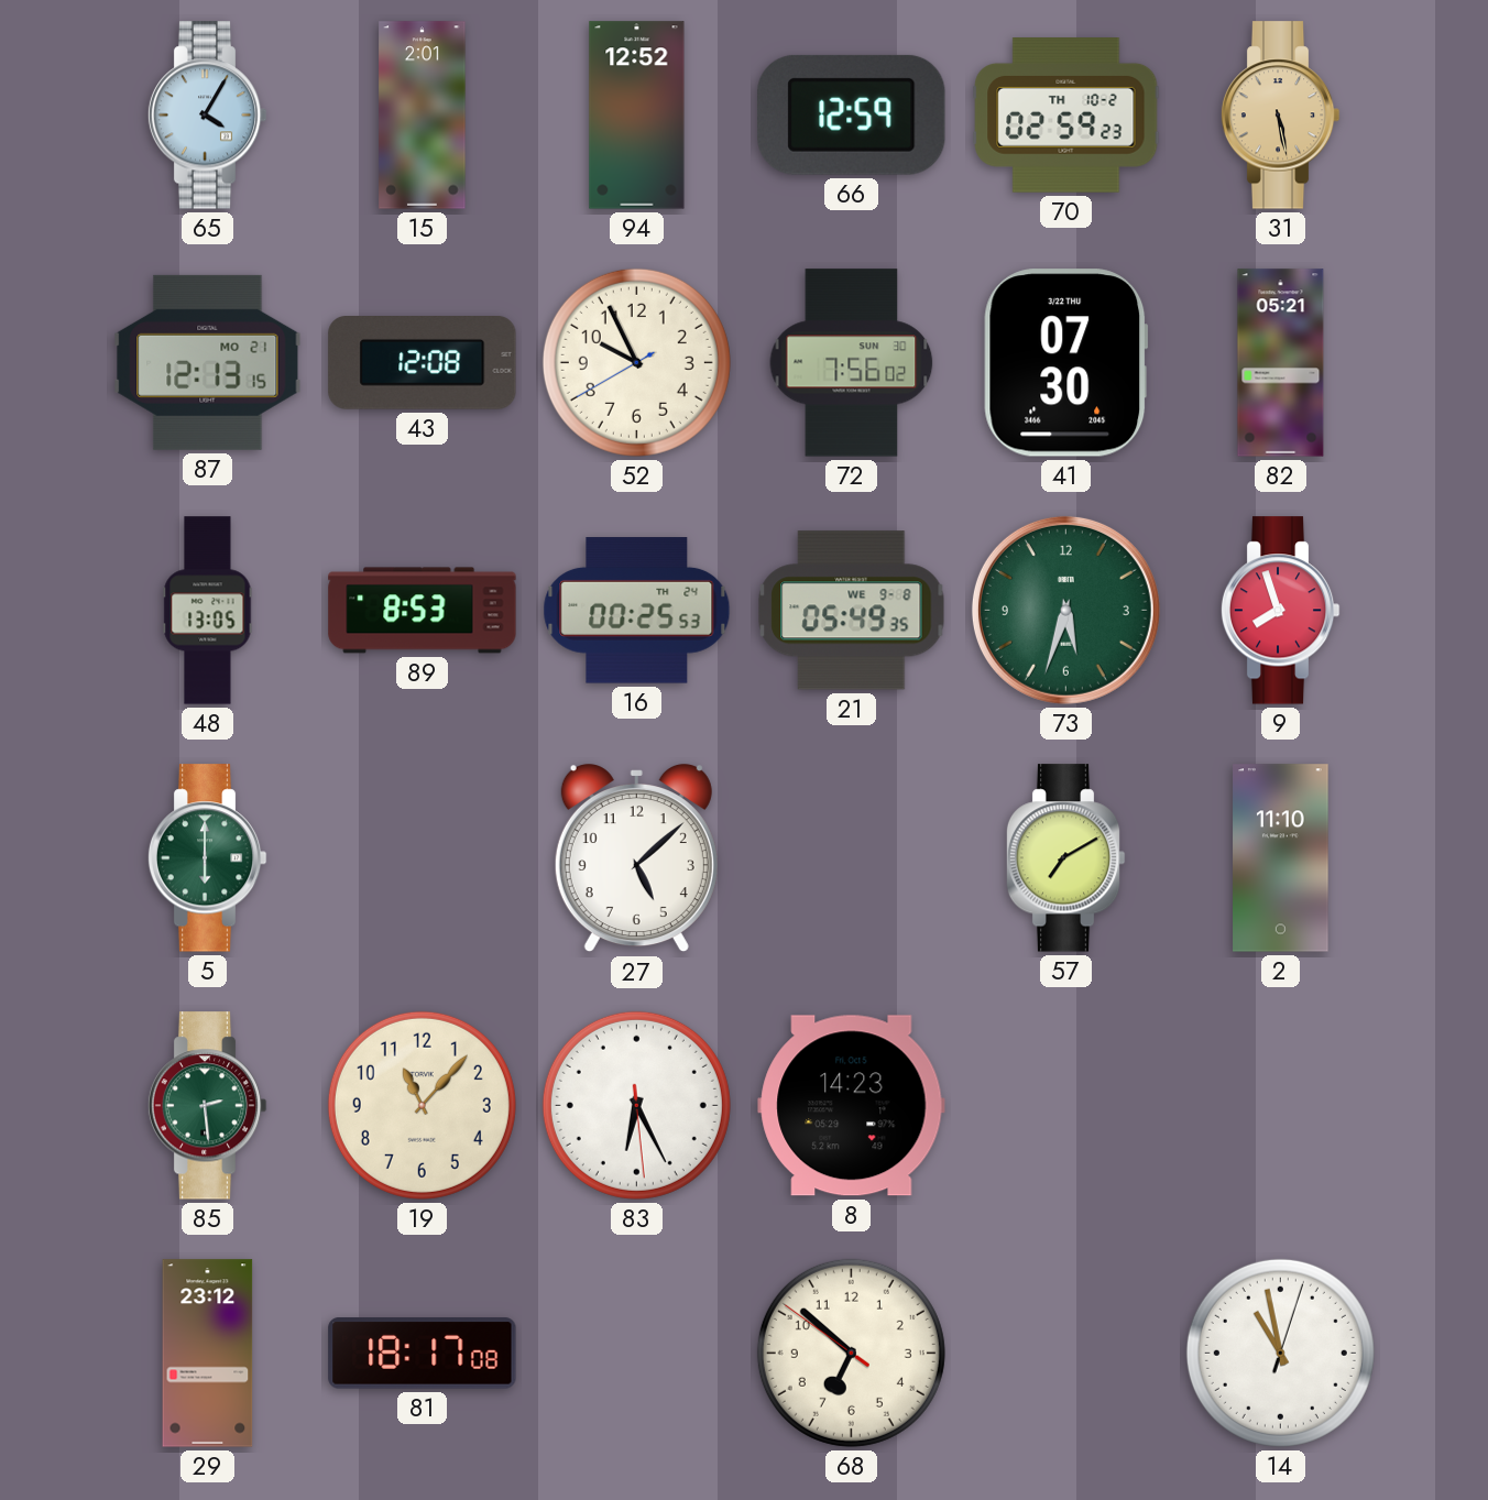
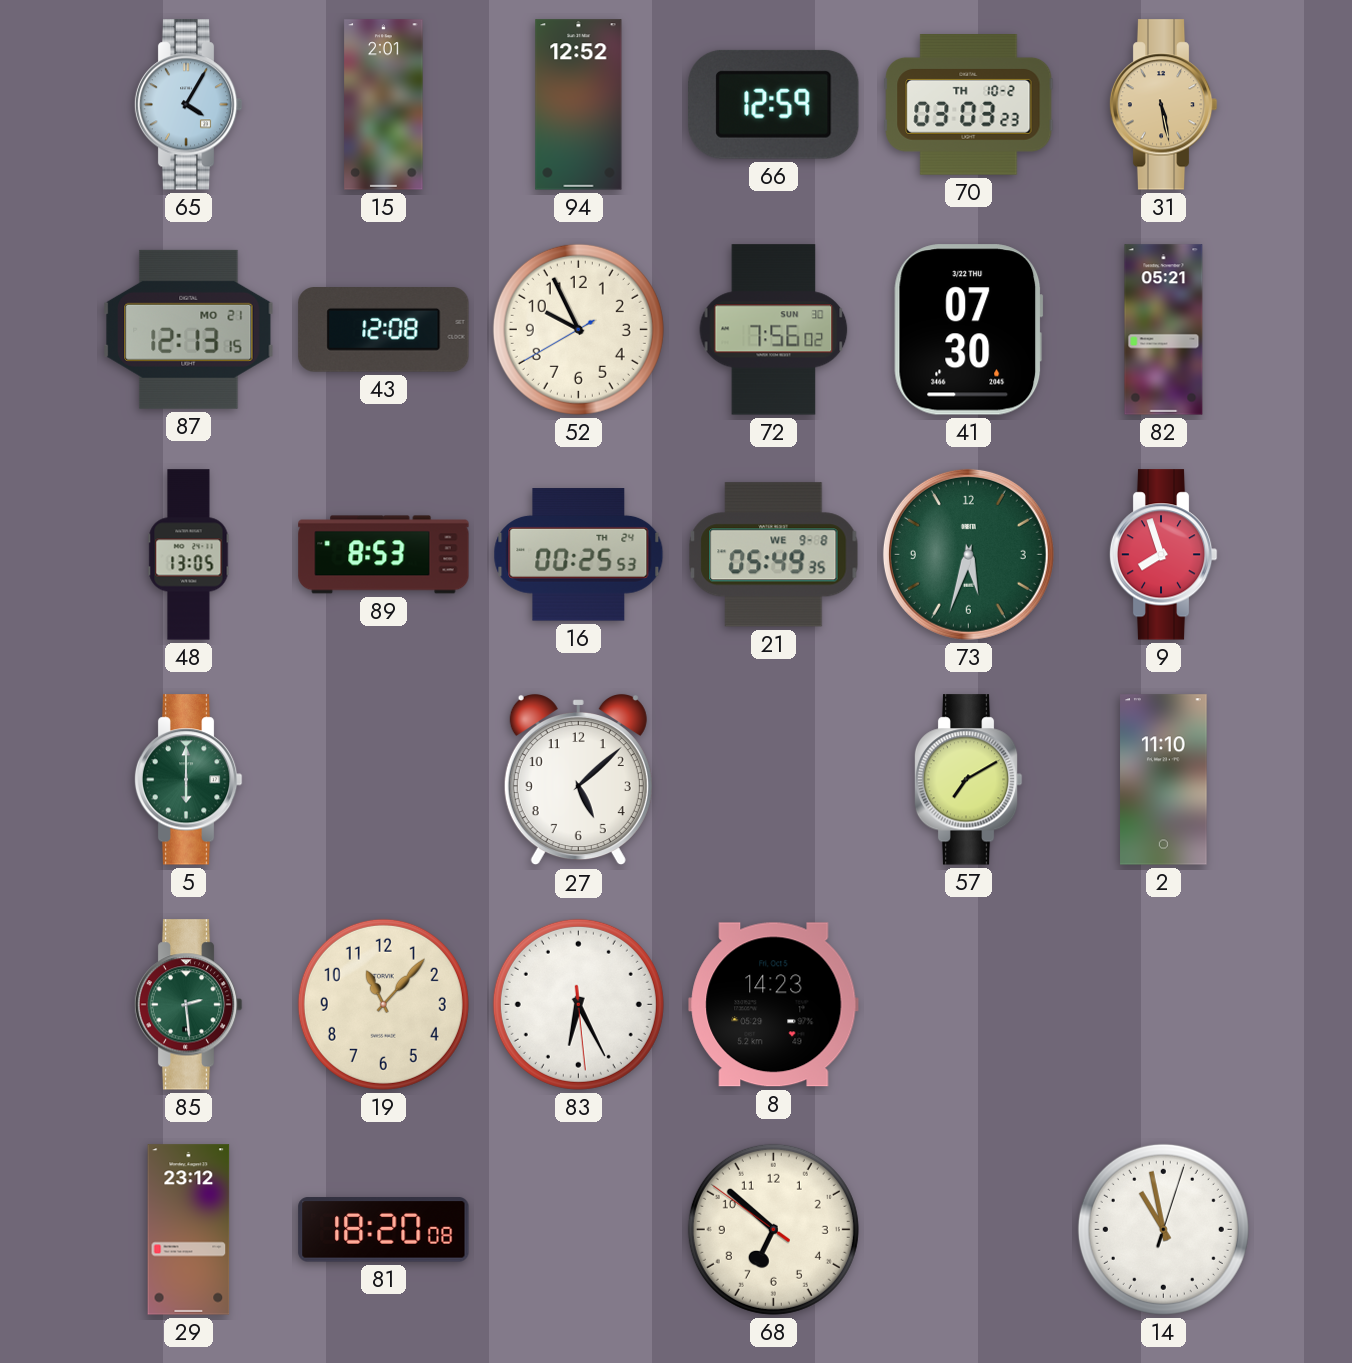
70: 02:59 -> 03:03
81: 18:17 -> 18:20
